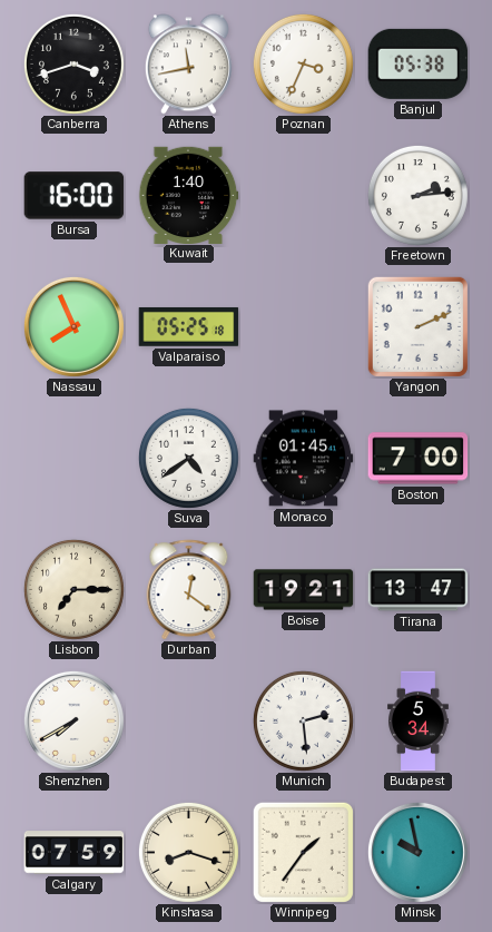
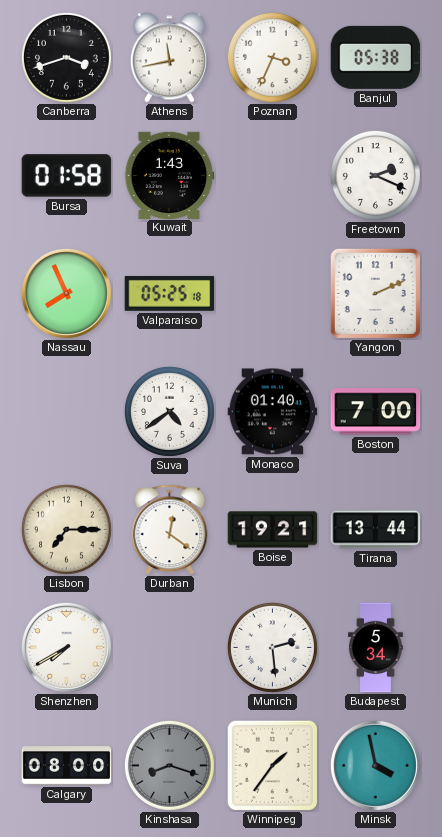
Bursa: 16:00 -> 01:58
Kuwait: 1:40 -> 1:43
Freetown: 2:14 -> 2:19
Monaco: 01:45 -> 01:40
Tirana: 13:47 -> 13:44
Calgary: 07:59 -> 08:00
Kinshasa dial: cream -> grey
Minsk: 9:58 -> 3:58
